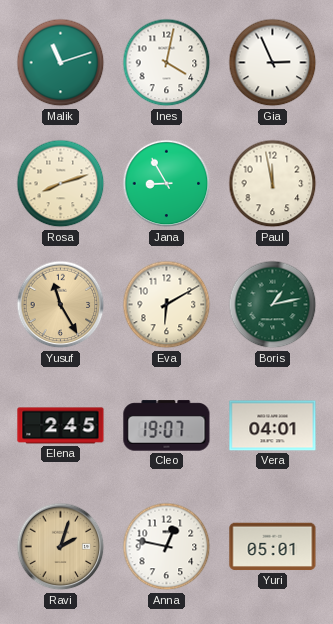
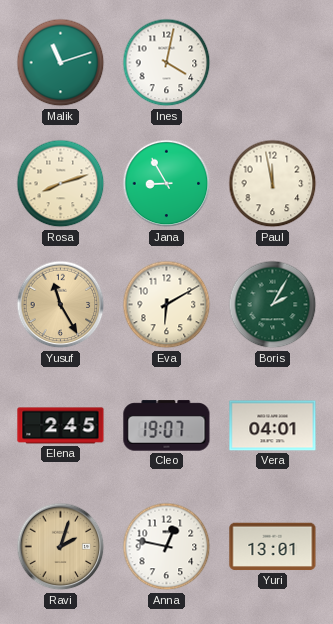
Gia: 2:56 -> none
Boris: 1:13 -> 2:05
Yuri: 05:01 -> 13:01
